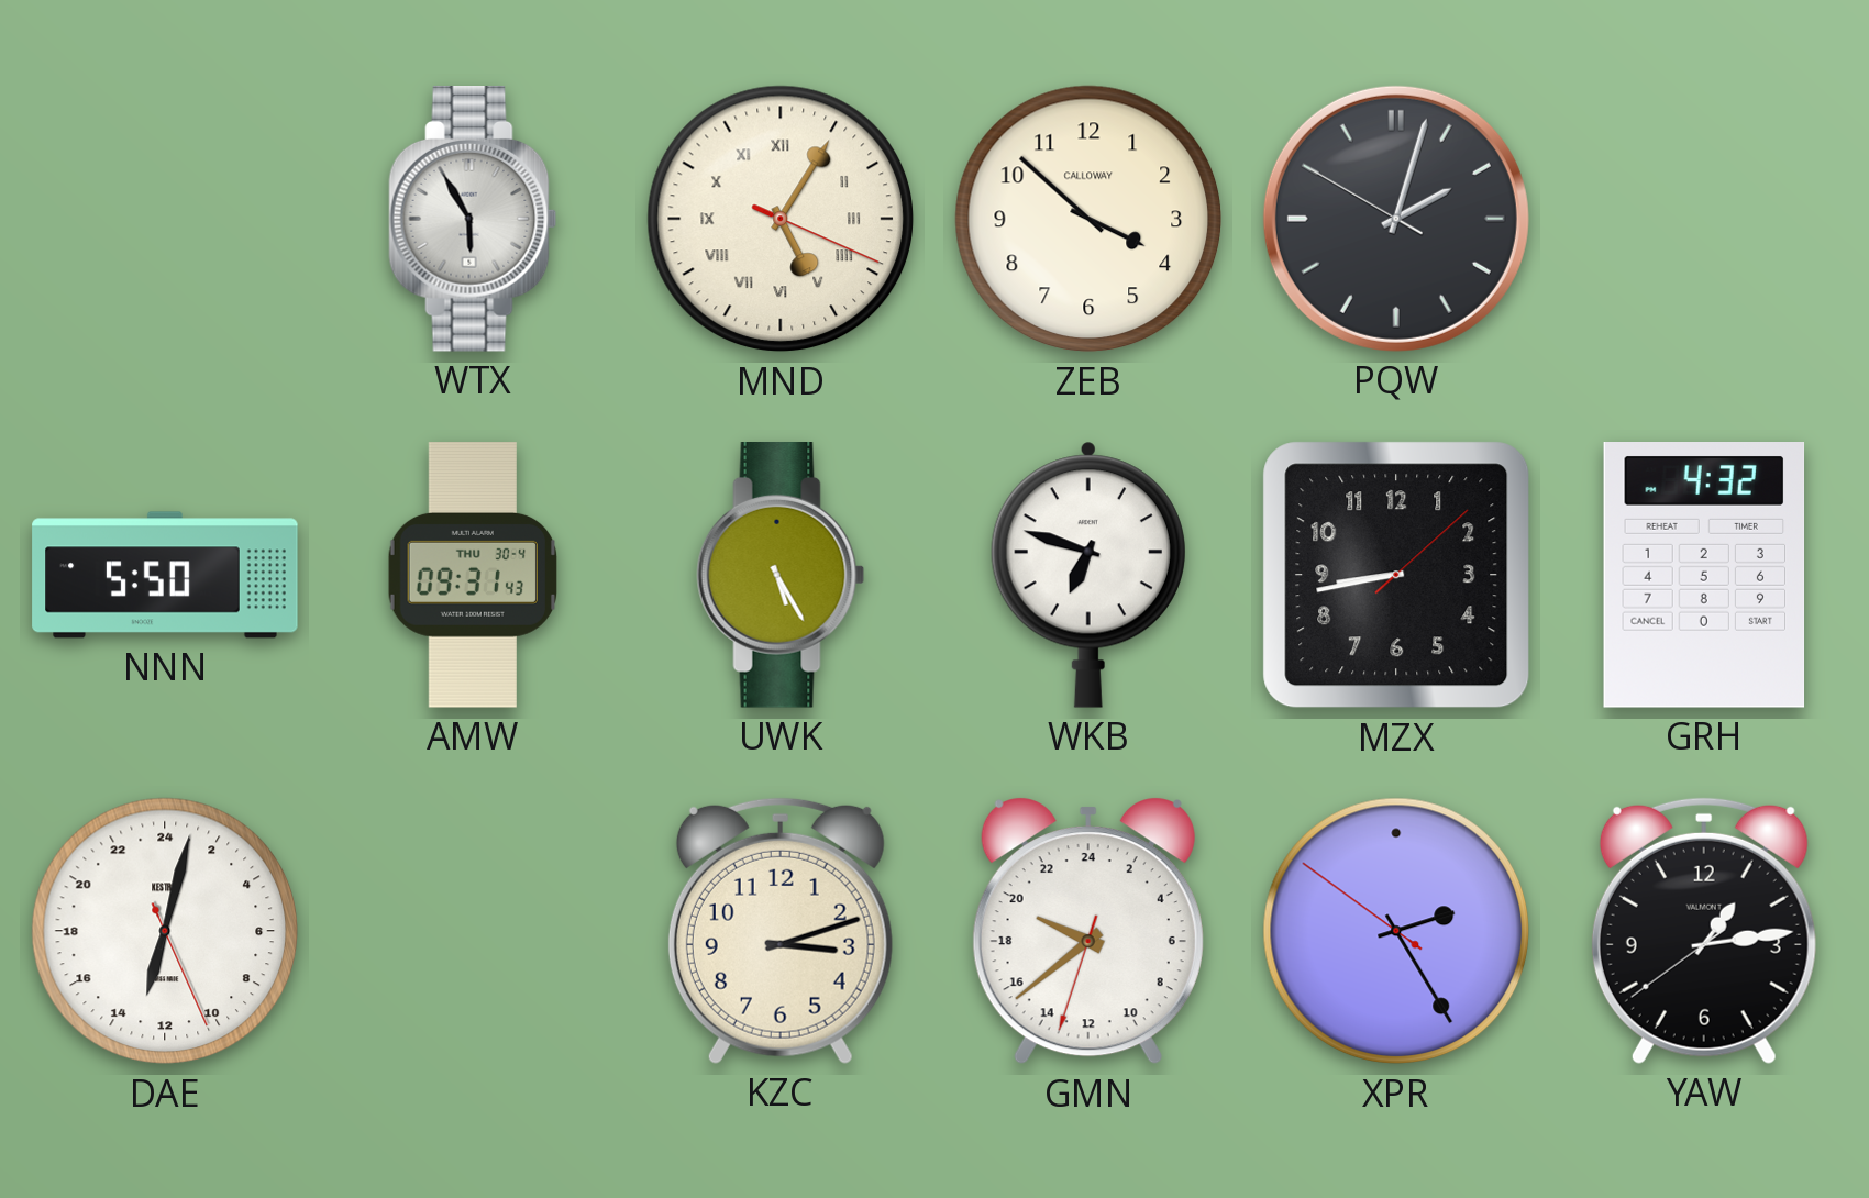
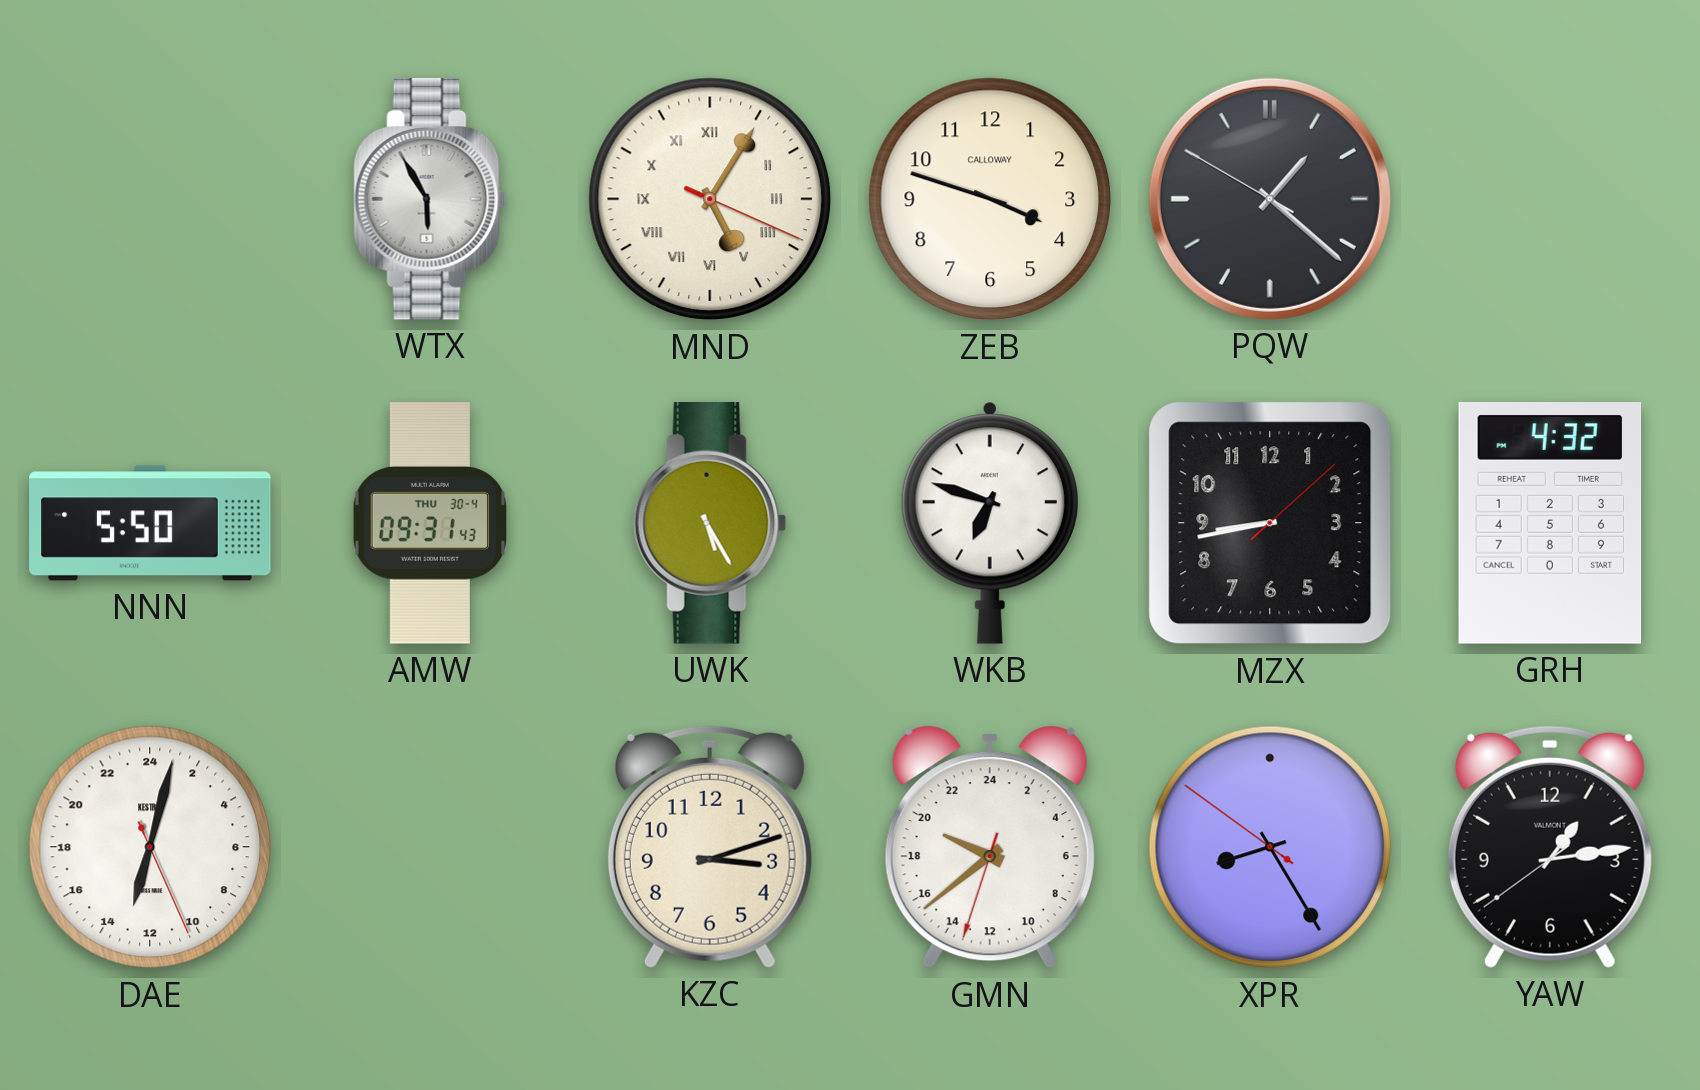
ZEB: 3:52 -> 3:48
PQW: 2:02 -> 1:21
XPR: 2:24 -> 8:24
